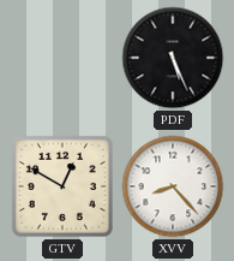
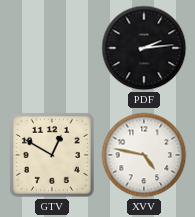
PDF: 5:26 -> 2:14
XVV: 8:23 -> 4:47
